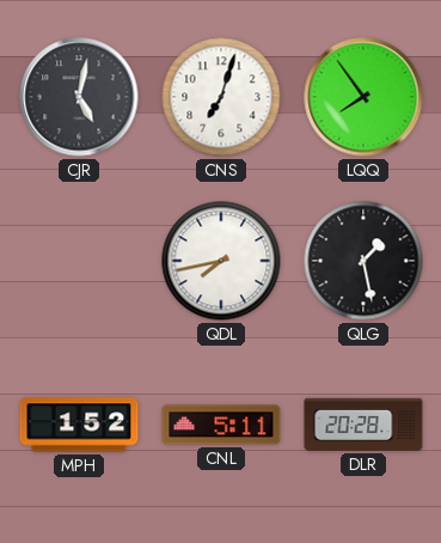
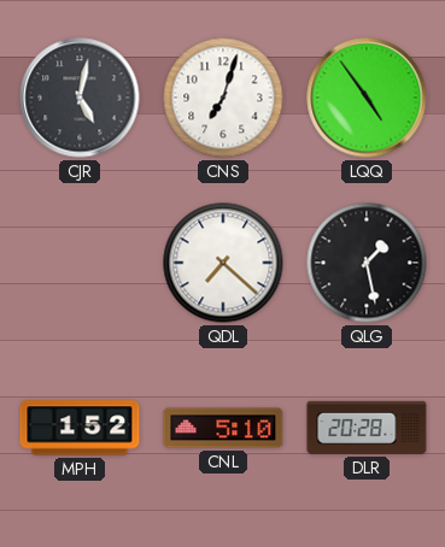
LQQ: 7:54 -> 4:54
QDL: 7:43 -> 7:22
CNL: 5:11 -> 5:10
